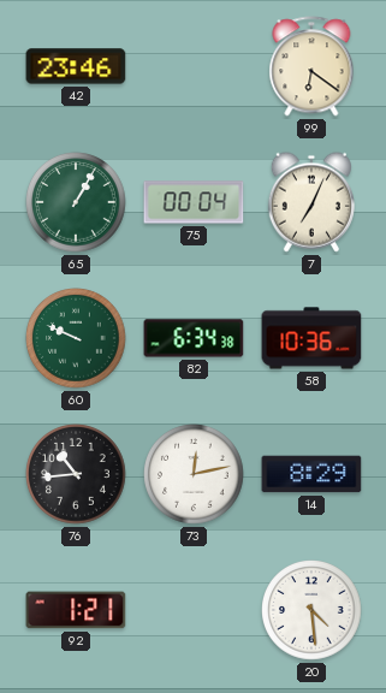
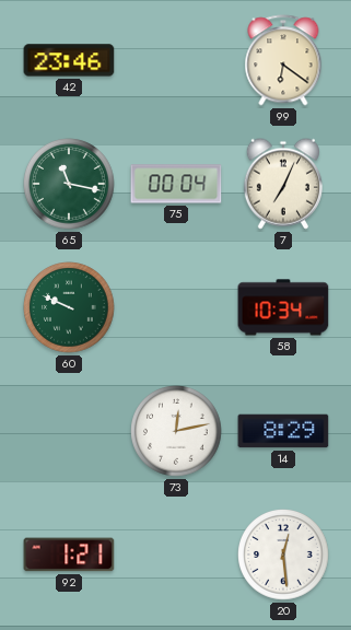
65: 1:05 -> 11:17
82: 6:34 -> none
58: 10:36 -> 10:34
76: 10:44 -> none
20: 4:29 -> 12:29
